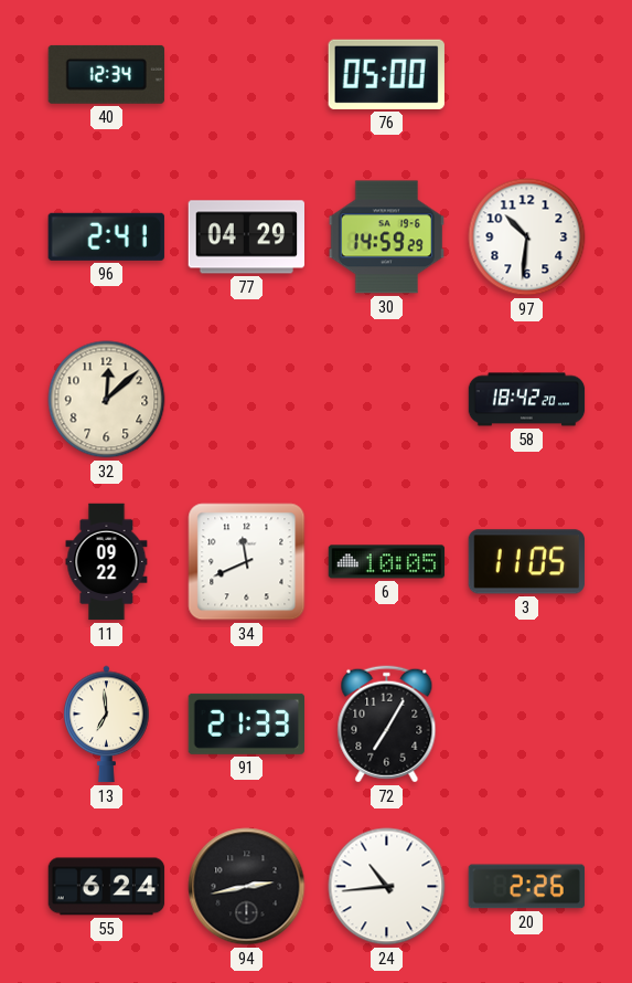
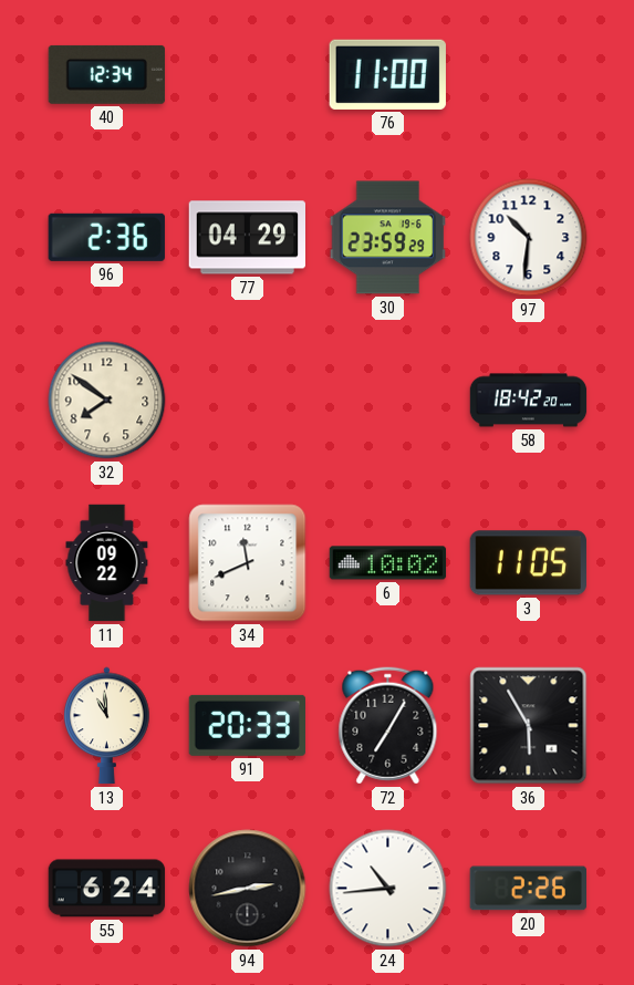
76: 05:00 -> 11:00
96: 2:41 -> 2:36
30: 14:59 -> 23:59
32: 12:08 -> 7:51
6: 10:05 -> 10:02
13: 6:59 -> 10:59
91: 21:33 -> 20:33
36: none -> 5:55
